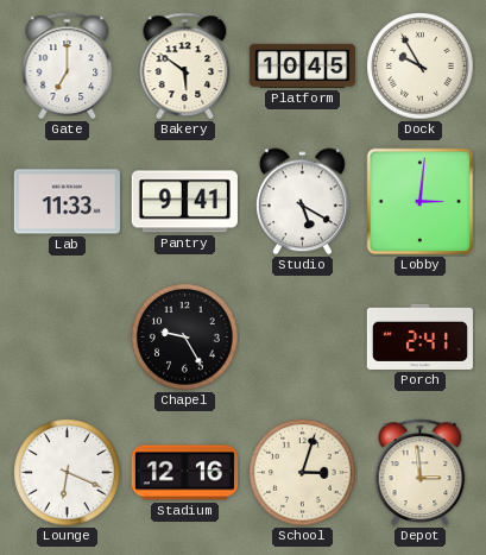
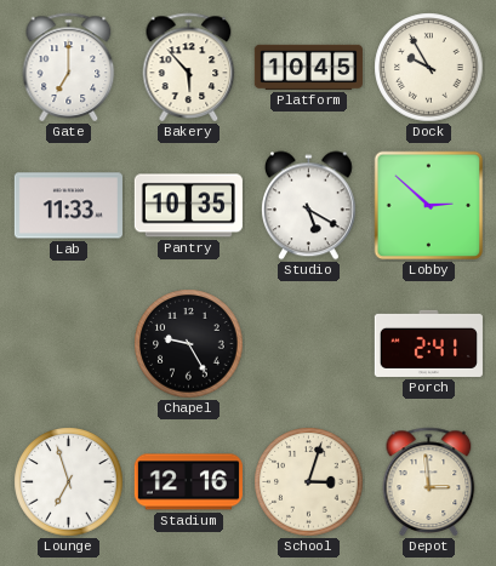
Bakery: 5:51 -> 5:53
Pantry: 9:41 -> 10:35
Lobby: 3:01 -> 2:52
Lounge: 6:19 -> 6:57
